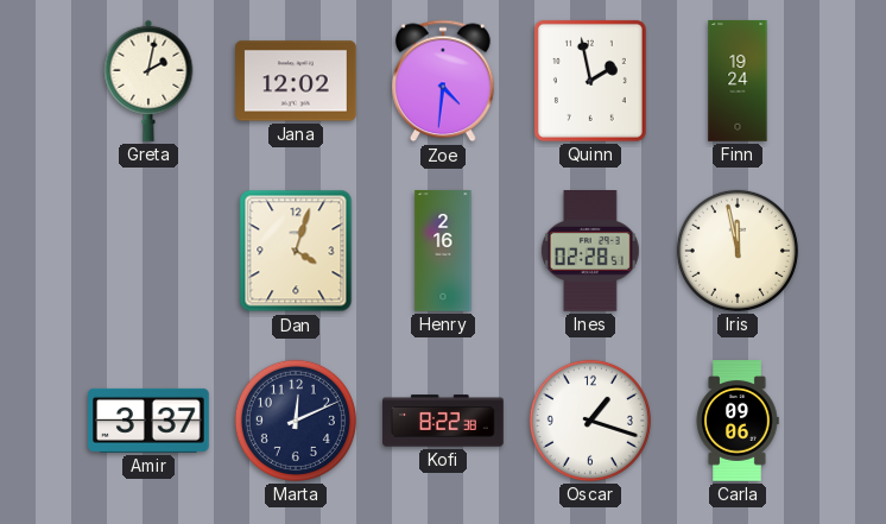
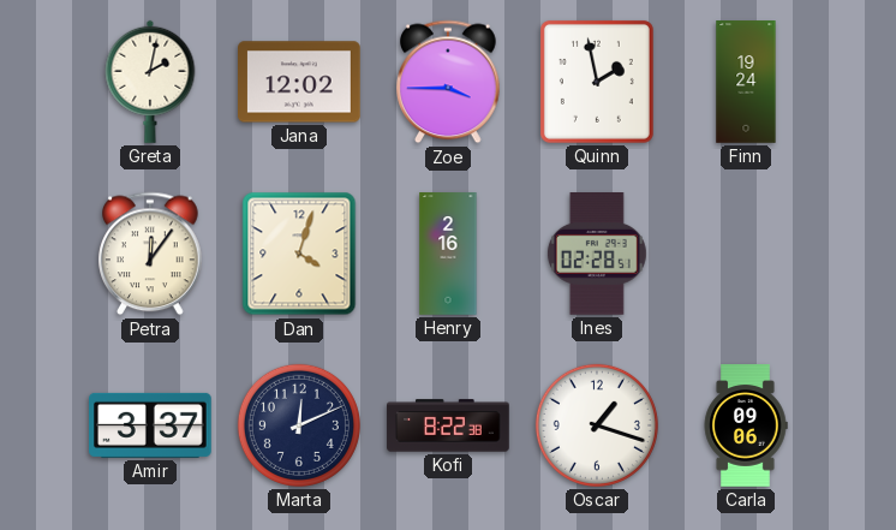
Zoe: 4:31 -> 3:45
Petra: none -> 12:06
Iris: 11:58 -> none
